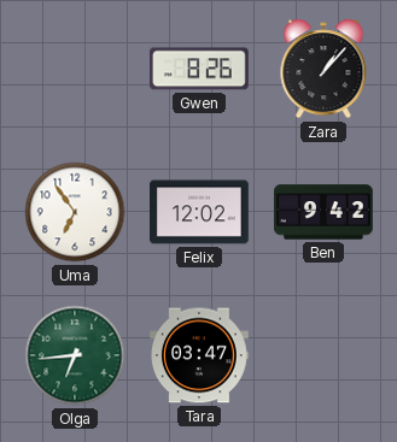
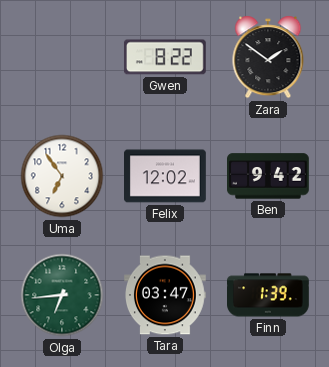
Gwen: 8:26 -> 8:22
Zara: 1:07 -> 1:51
Finn: none -> 1:39
